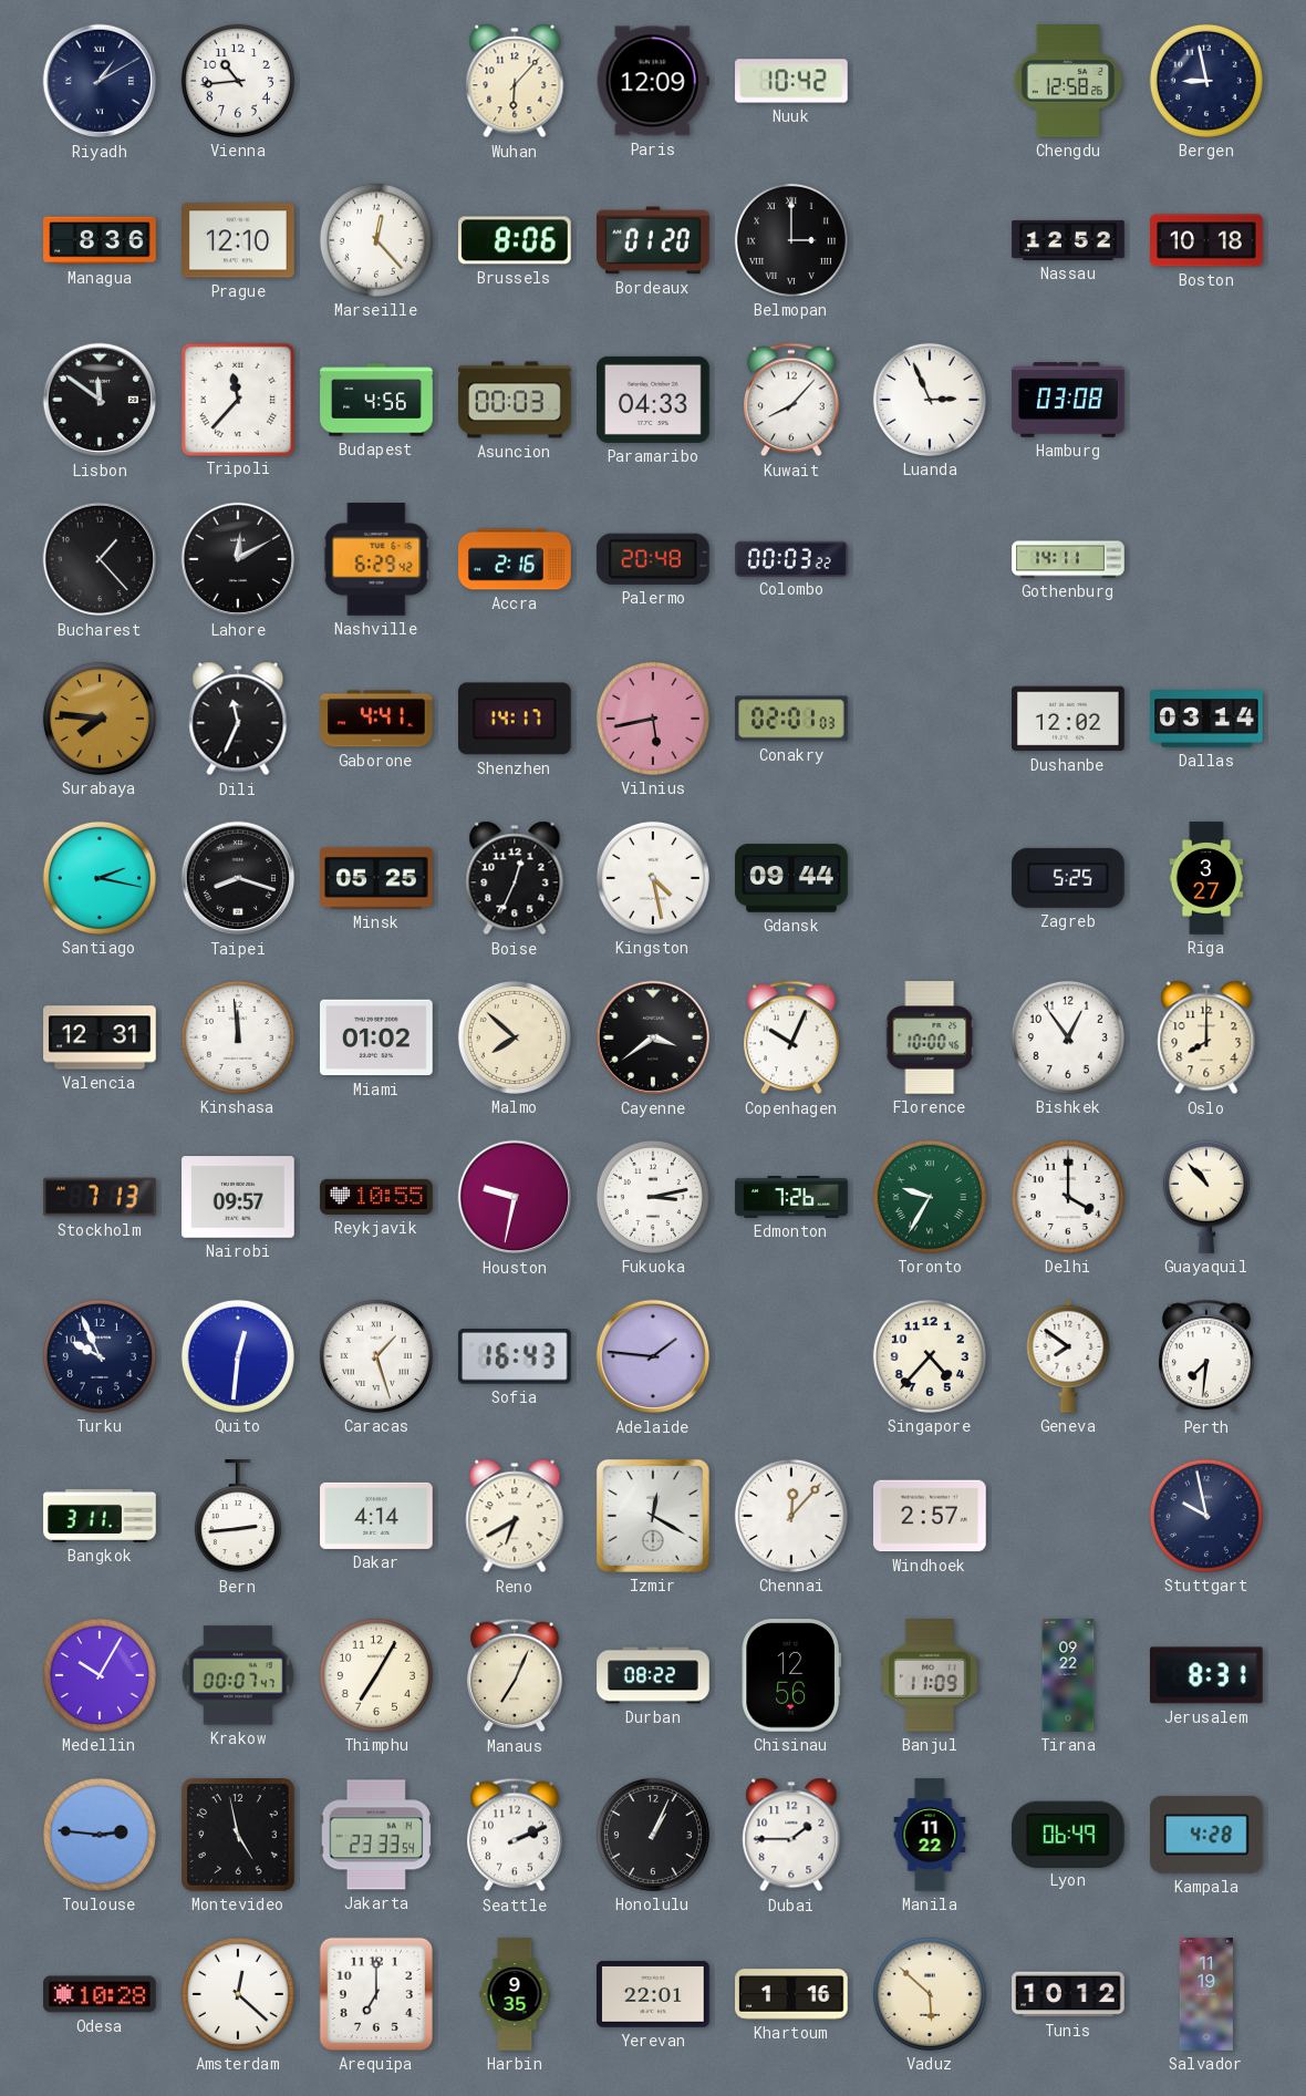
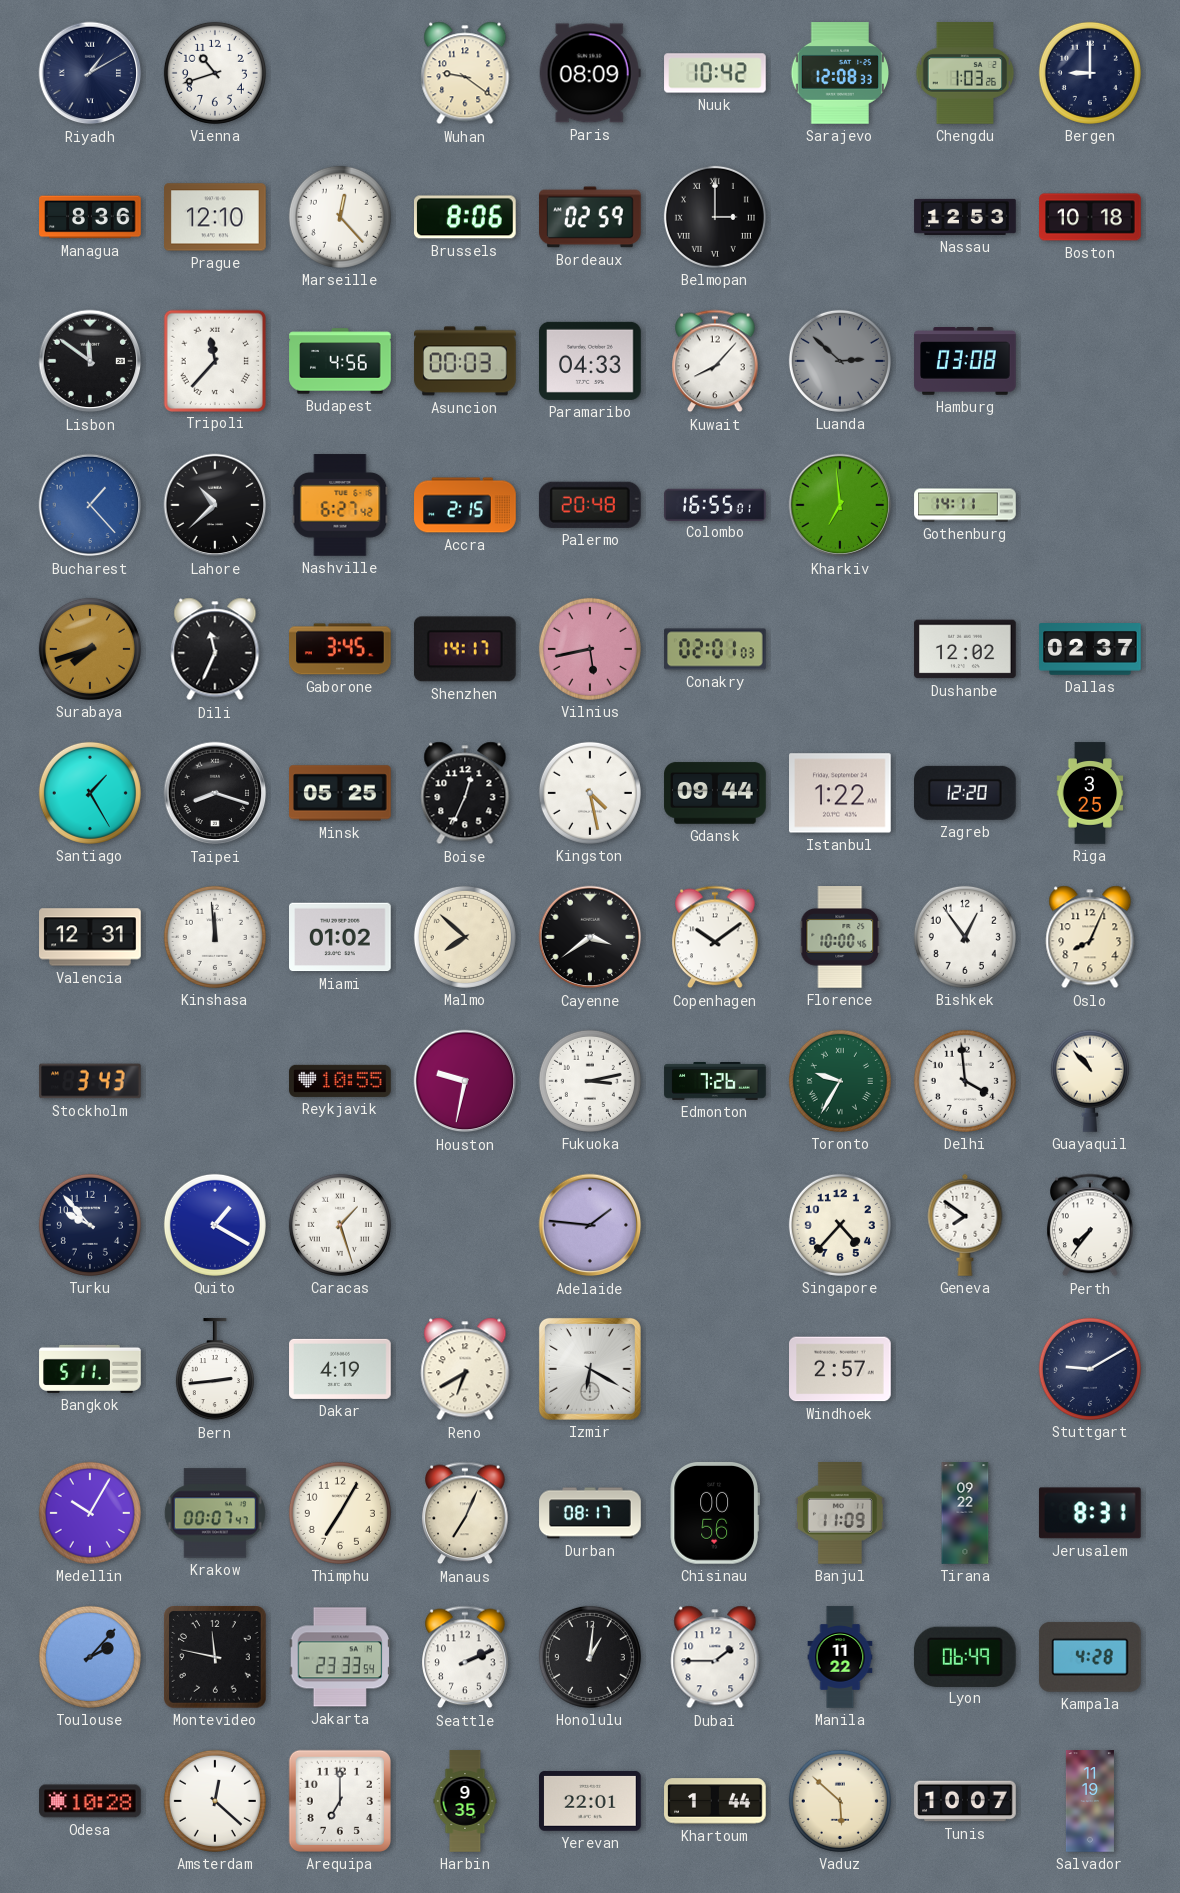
Vienna: 10:44 -> 10:42
Wuhan: 6:07 -> 9:21
Paris: 12:09 -> 08:09
Sarajevo: none -> 12:08
Chengdu: 12:58 -> 1:03
Bergen: 8:58 -> 9:00
Bordeaux: 01:20 -> 02:59
Nassau: 12:52 -> 12:53
Luanda: 2:56 -> 2:52
Luanda dial: white -> grey
Bucharest dial: black -> blue
Lahore: 12:10 -> 10:38
Nashville: 6:29 -> 6:27
Accra: 2:16 -> 2:15
Colombo: 00:03 -> 16:55
Kharkiv: none -> 6:59
Surabaya: 7:46 -> 7:42
Gaborone: 4:41 -> 3:45
Dallas: 03:14 -> 02:37
Santiago: 2:17 -> 1:25
Istanbul: none -> 1:22
Zagreb: 5:25 -> 12:20
Riga: 3:27 -> 3:25
Copenhagen: 10:04 -> 10:09
Oslo: 8:00 -> 8:04
Stockholm: 7:13 -> 3:43
Nairobi: 09:57 -> none
Delhi: 4:00 -> 3:59
Turku: 9:56 -> 9:53
Quito: 12:31 -> 1:20
Sofia: 16:43 -> none
Perth: 7:31 -> 7:36
Bangkok: 3:11 -> 5:11
Dakar: 4:14 -> 4:19
Izmir: 12:20 -> 6:20
Chennai: 12:07 -> none
Stuttgart: 9:58 -> 9:10
Durban: 08:22 -> 08:17
Chisinau: 12:56 -> 00:56
Toulouse: 2:46 -> 2:07
Montevideo: 4:58 -> 11:47
Honolulu: 1:04 -> 1:01
Khartoum: 1:16 -> 1:44
Tunis: 10:12 -> 10:07
